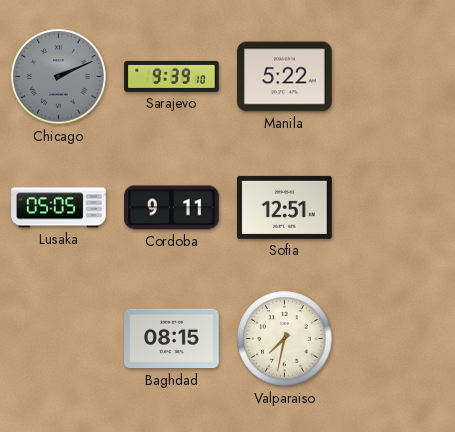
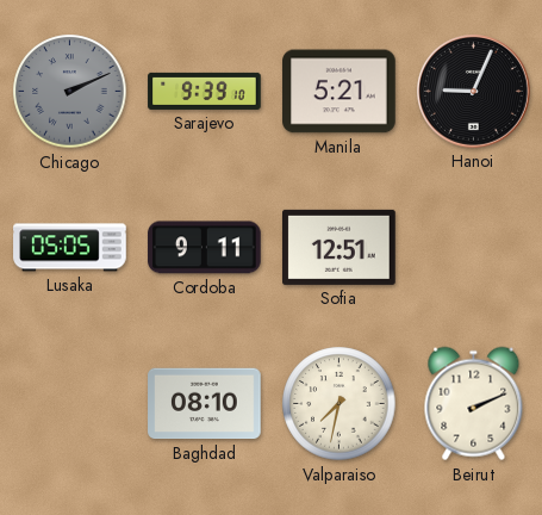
Manila: 5:22 -> 5:21
Hanoi: none -> 9:04
Baghdad: 08:15 -> 08:10
Beirut: none -> 2:11
